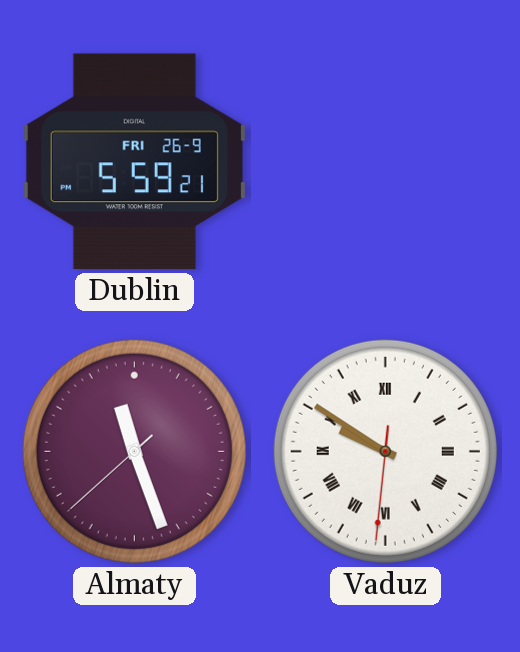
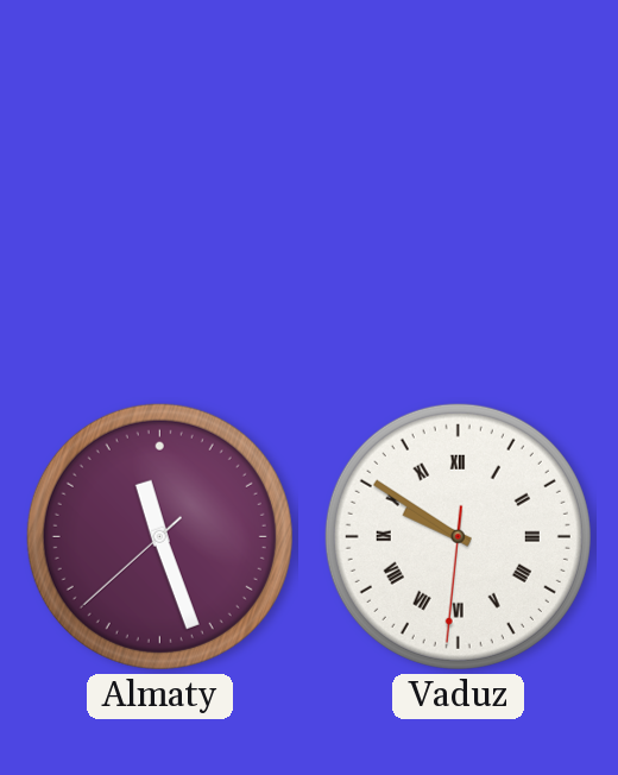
Dublin: 5:59 -> none
